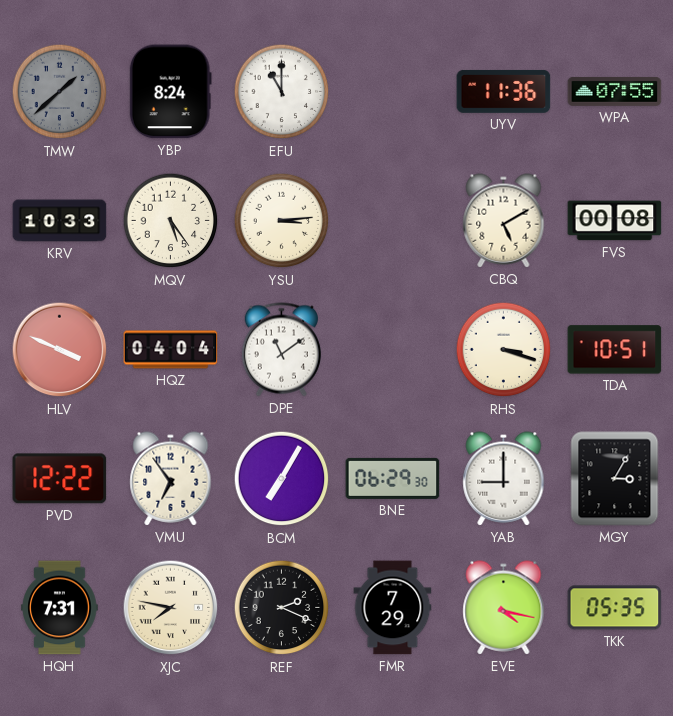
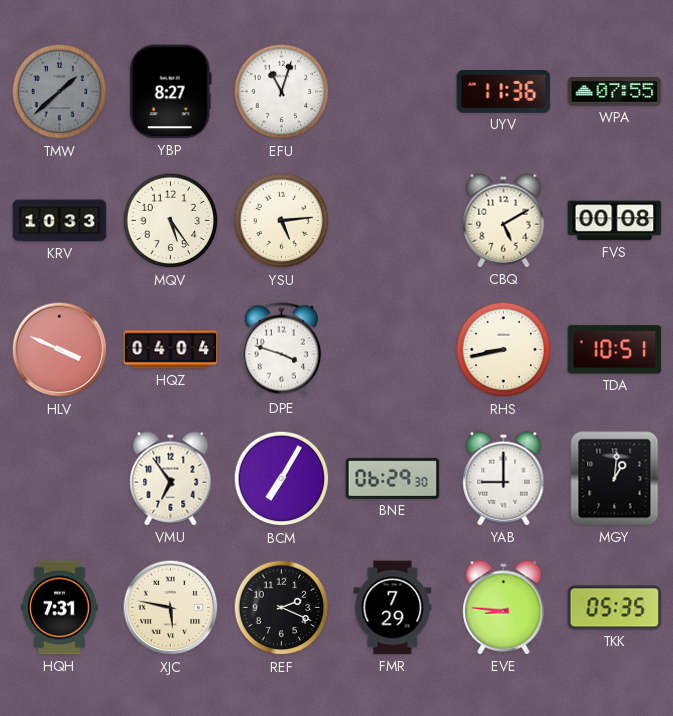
YBP: 8:24 -> 8:27
EFU: 11:00 -> 11:03
YSU: 3:14 -> 5:14
DPE: 11:09 -> 3:48
RHS: 3:18 -> 8:43
PVD: 12:22 -> none
MGY: 3:05 -> 1:01
XJC: 7:47 -> 5:47
EVE: 4:17 -> 8:46
